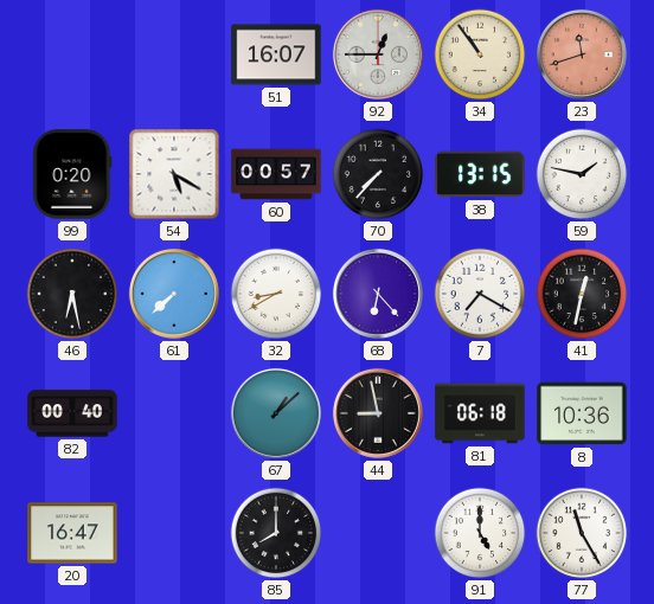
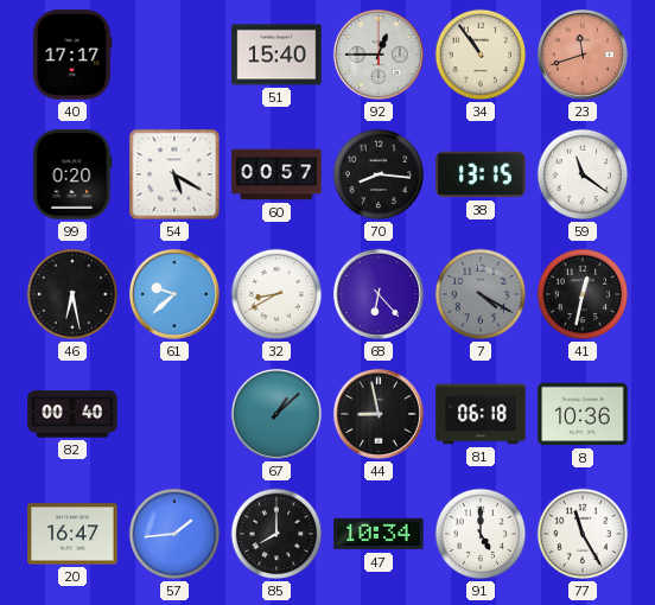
40: none -> 17:17
51: 16:07 -> 15:40
70: 7:37 -> 8:16
59: 1:47 -> 11:21
61: 7:38 -> 9:38
7: 7:20 -> 4:20
7 dial: white -> grey
57: none -> 1:44
47: none -> 10:34
